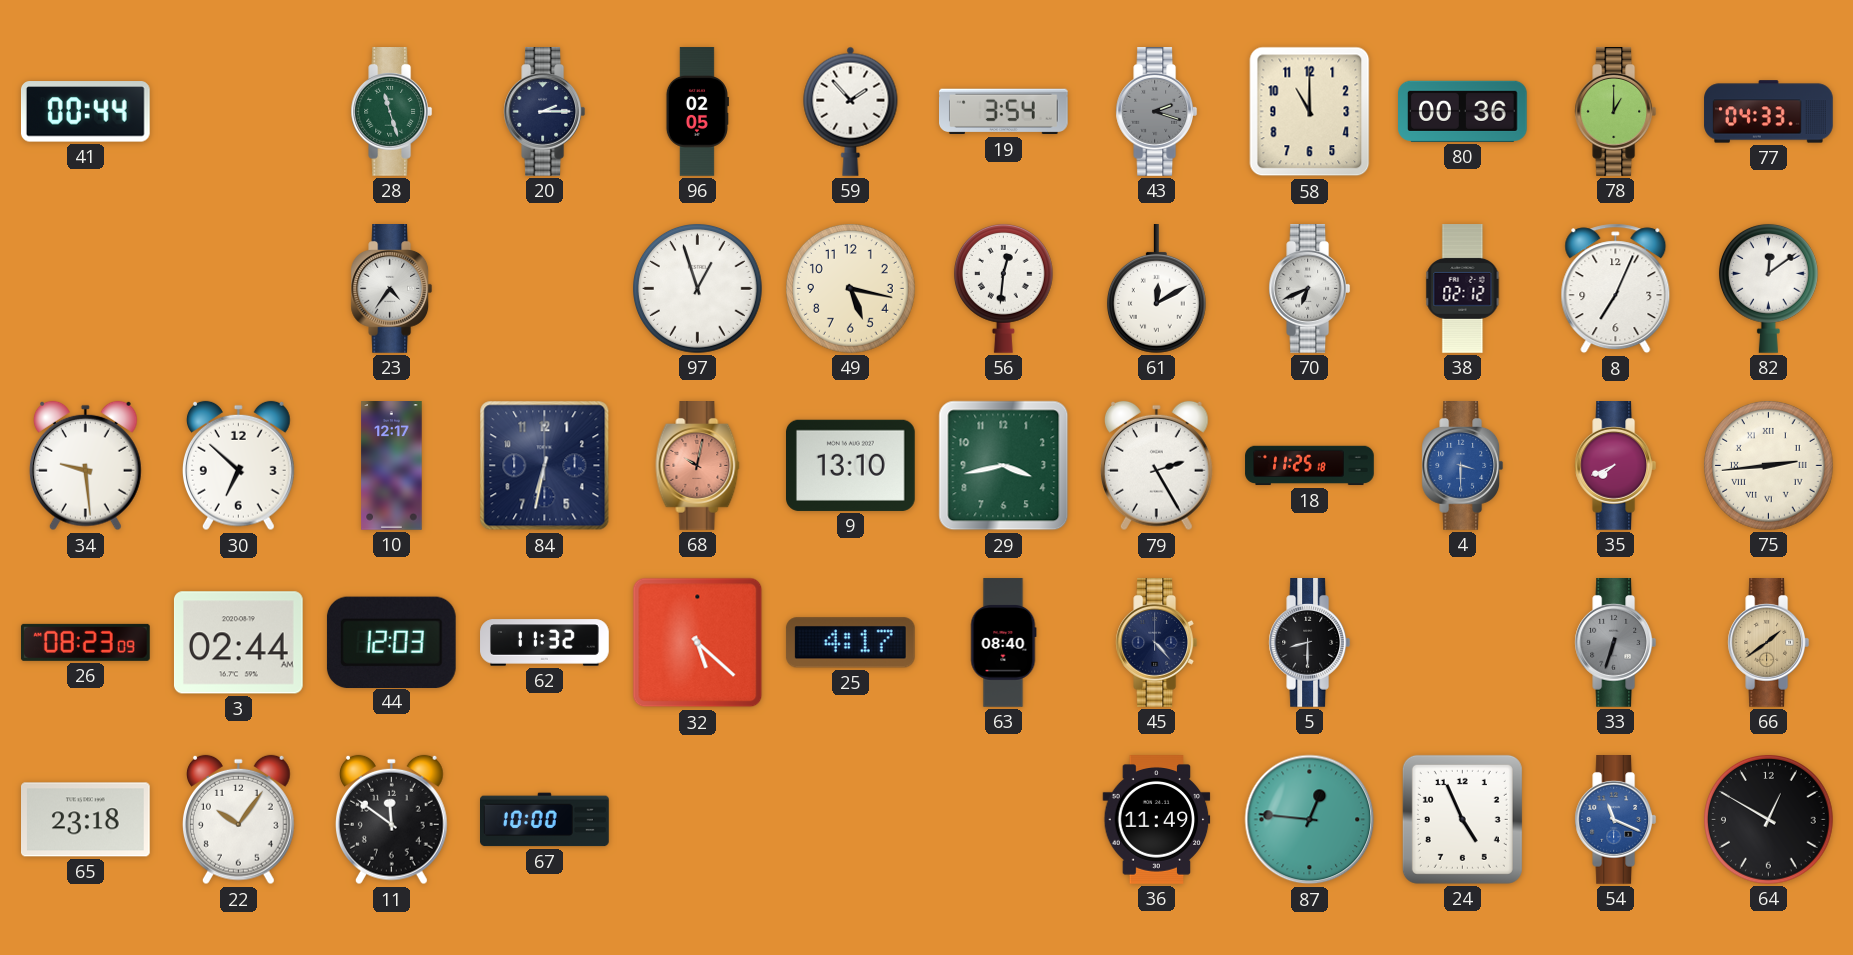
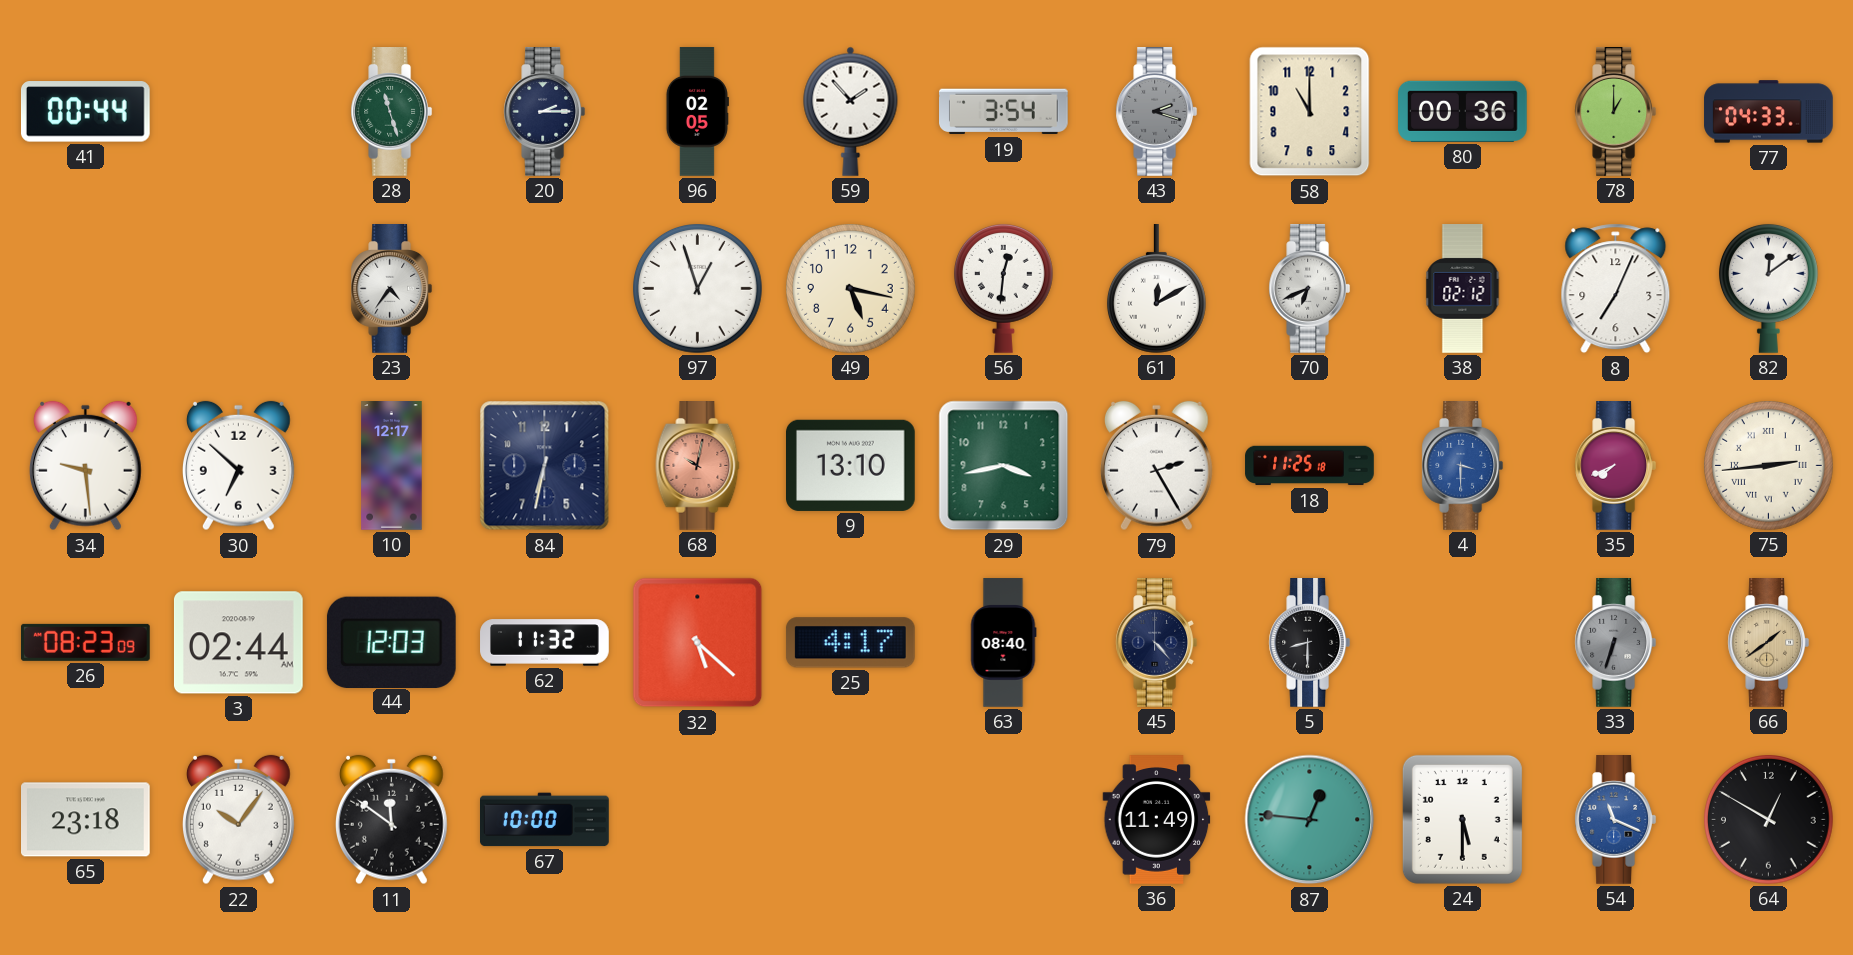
24: 4:56 -> 5:30
